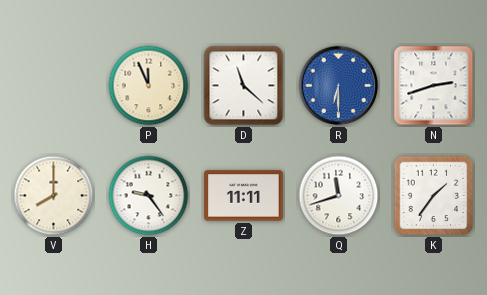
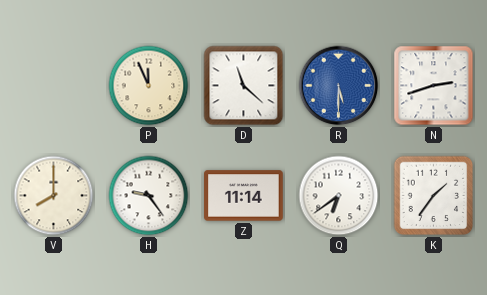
R: 6:30 -> 5:30
Z: 11:11 -> 11:14
Q: 11:42 -> 6:39
